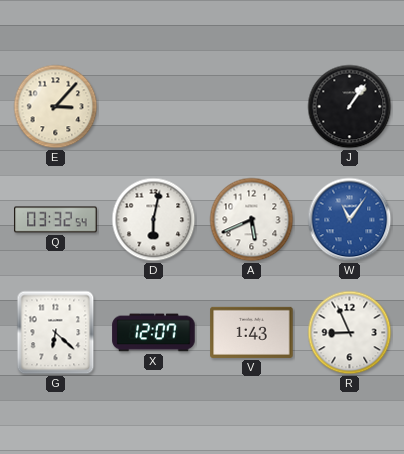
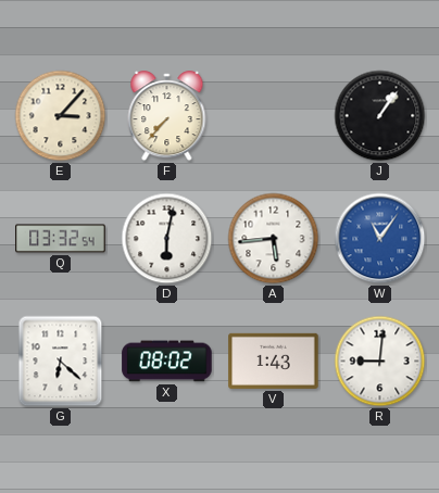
F: none -> 7:37
A: 5:41 -> 5:44
X: 12:07 -> 08:02
R: 8:56 -> 9:01
